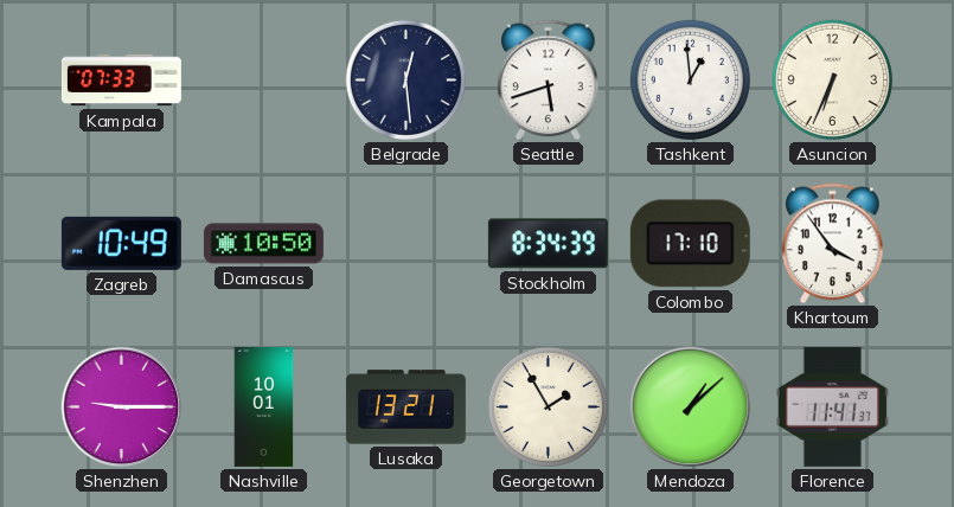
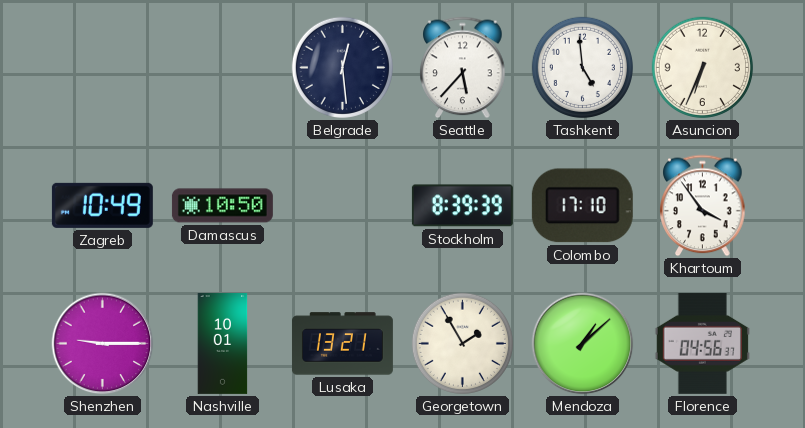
Kampala: 07:33 -> none
Seattle: 5:42 -> 5:37
Tashkent: 12:59 -> 4:59
Stockholm: 8:34 -> 8:39
Florence: 11:41 -> 04:56
